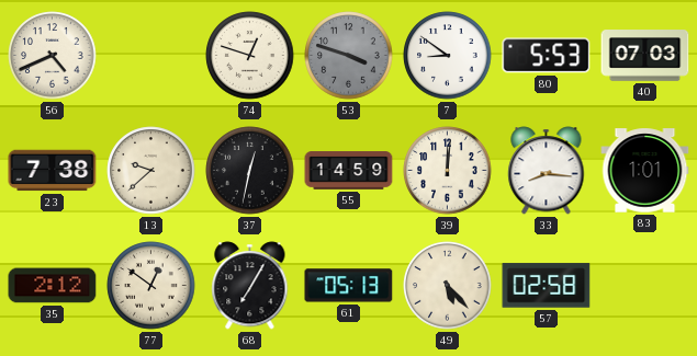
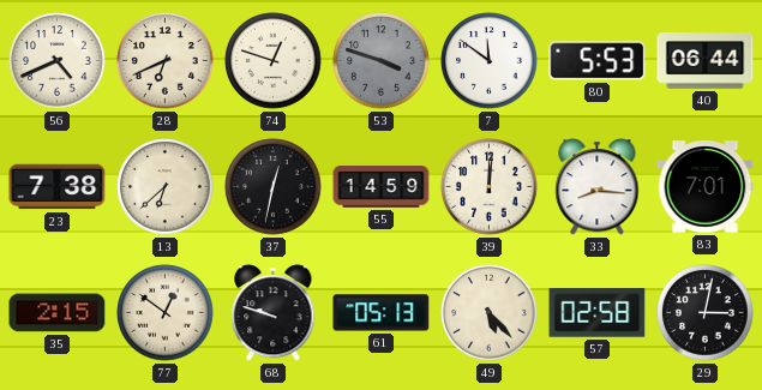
28: none -> 6:41
7: 8:51 -> 11:51
40: 07:03 -> 06:44
13: 9:38 -> 6:38
83: 1:01 -> 7:01
35: 2:12 -> 2:15
68: 7:05 -> 9:48
29: none -> 3:02
